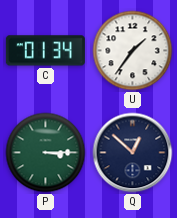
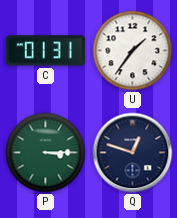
C: 01:34 -> 01:31
Q: 12:52 -> 12:48
